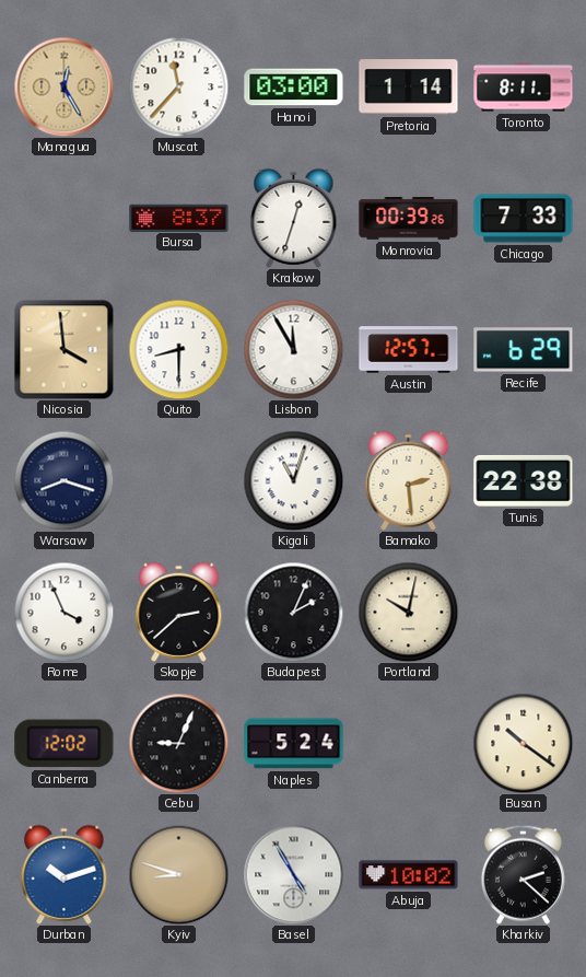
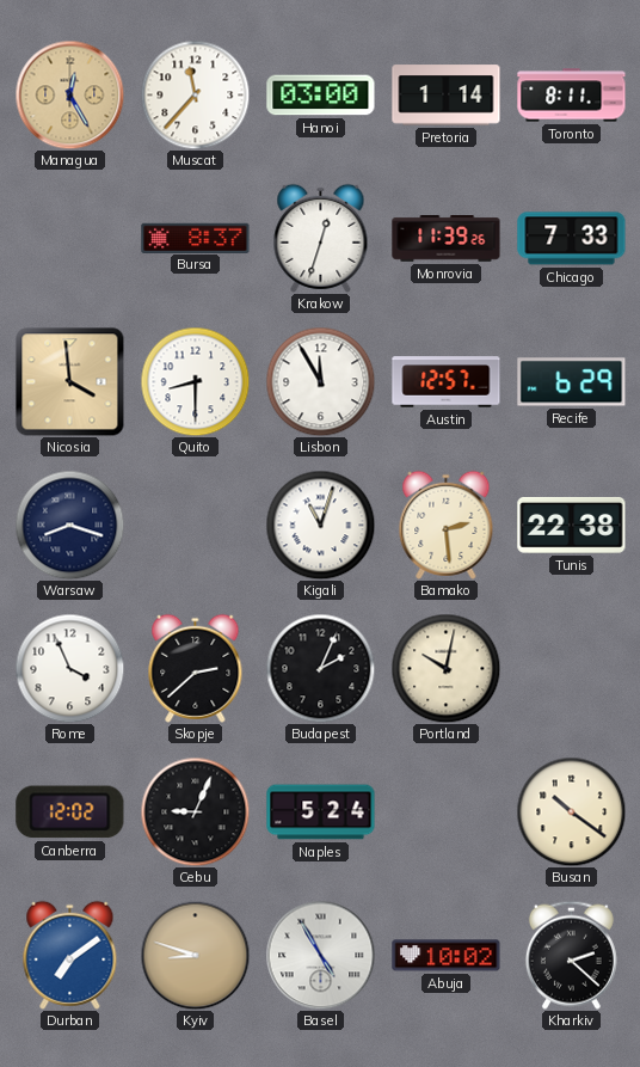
Monrovia: 00:39 -> 11:39
Durban: 10:12 -> 7:09
